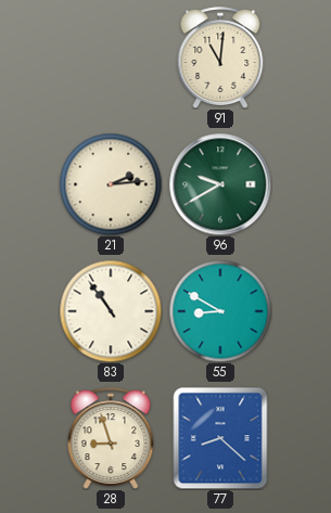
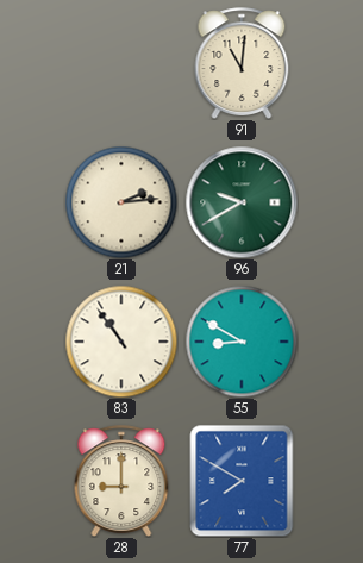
28: 8:57 -> 9:00
77: 8:22 -> 7:50
